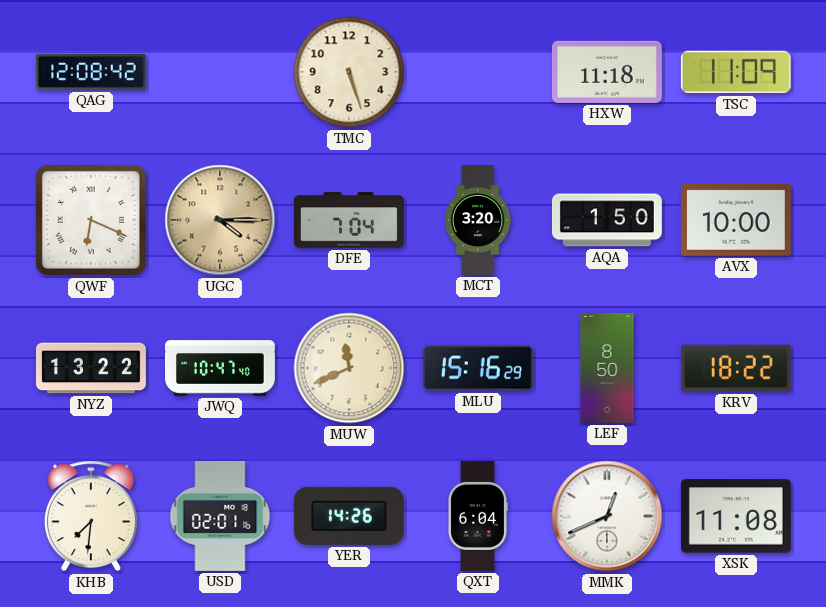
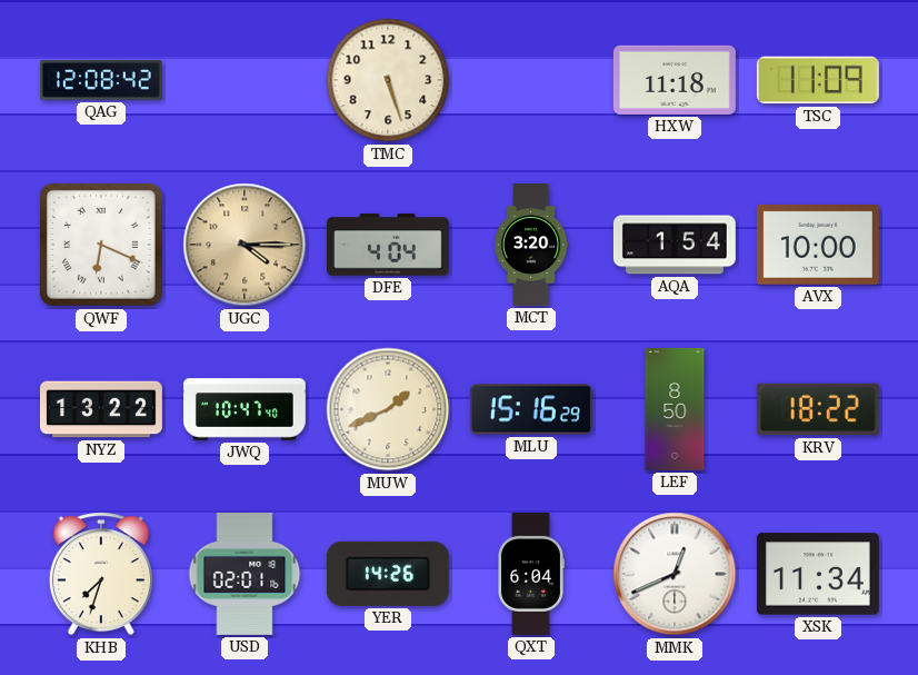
DFE: 7:04 -> 4:04
AQA: 1:50 -> 1:54
MUW: 11:41 -> 1:41
KHB: 7:31 -> 7:33
XSK: 11:08 -> 11:34
